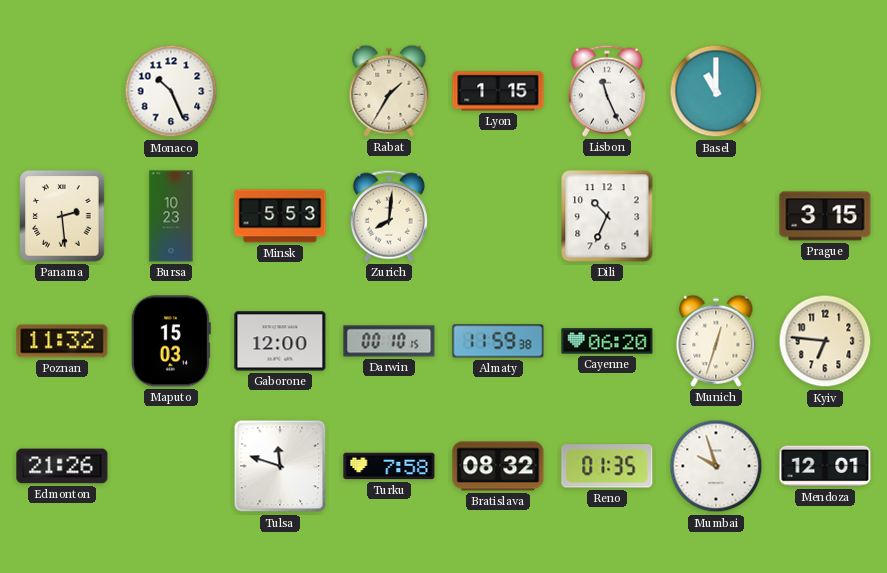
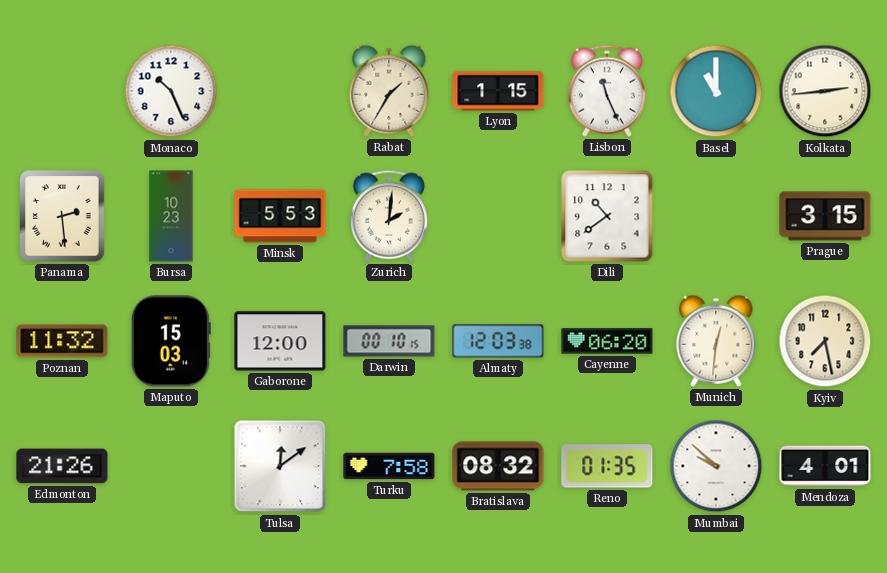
Kolkata: none -> 2:44
Zurich: 8:01 -> 2:01
Dili: 10:34 -> 10:39
Almaty: 11:59 -> 12:03
Munich: 12:33 -> 12:31
Kyiv: 6:46 -> 7:28
Tulsa: 11:48 -> 12:09
Mumbai: 9:57 -> 9:52
Mendoza: 12:01 -> 4:01
